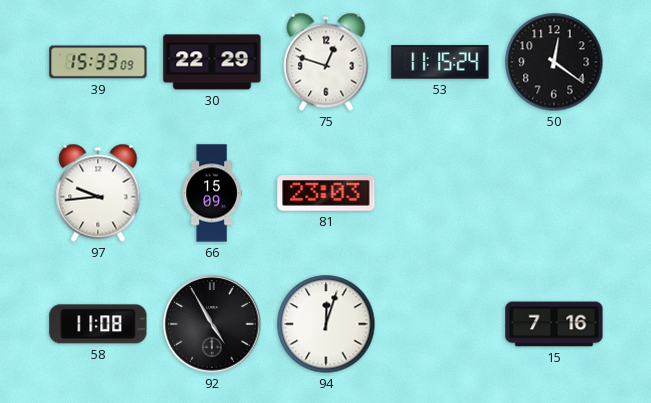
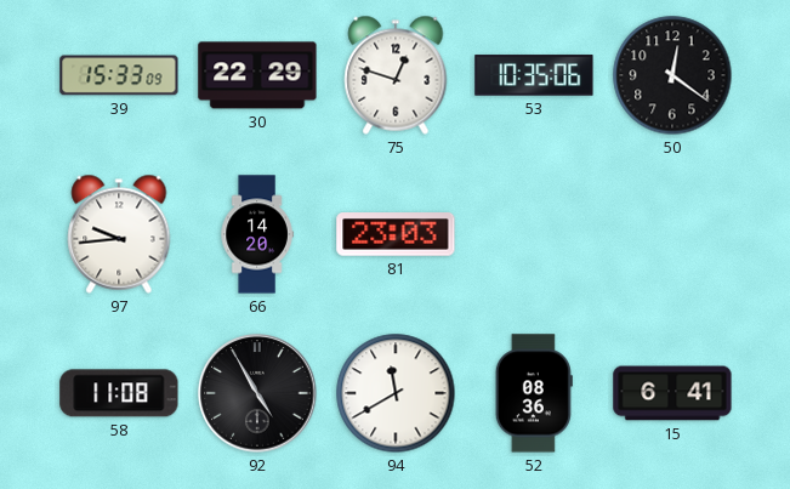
53: 11:15 -> 10:35
66: 15:09 -> 14:20
94: 12:03 -> 11:40
52: none -> 08:36
15: 7:16 -> 6:41
